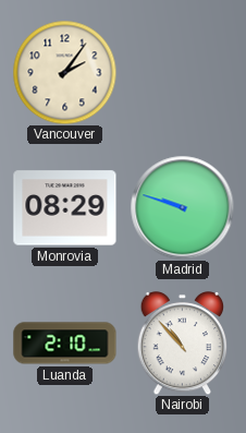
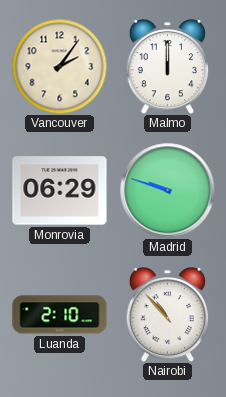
Malmo: none -> 12:00
Monrovia: 08:29 -> 06:29
